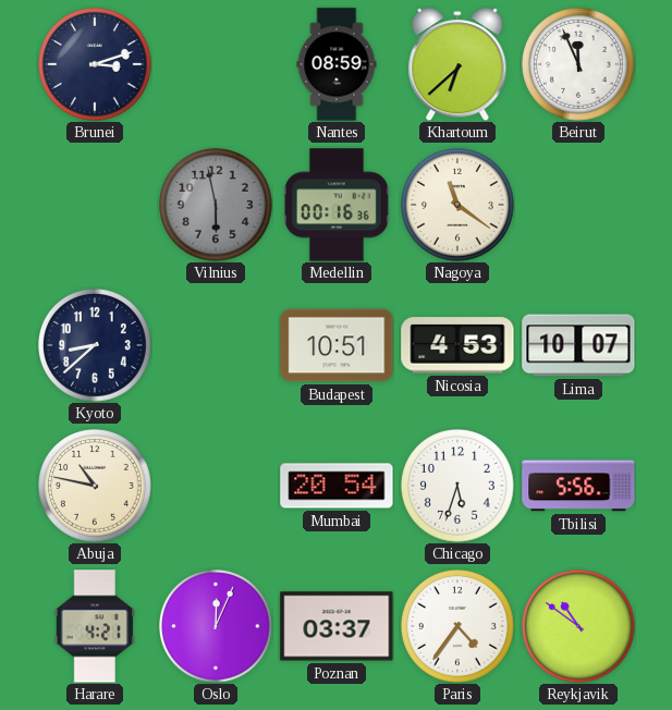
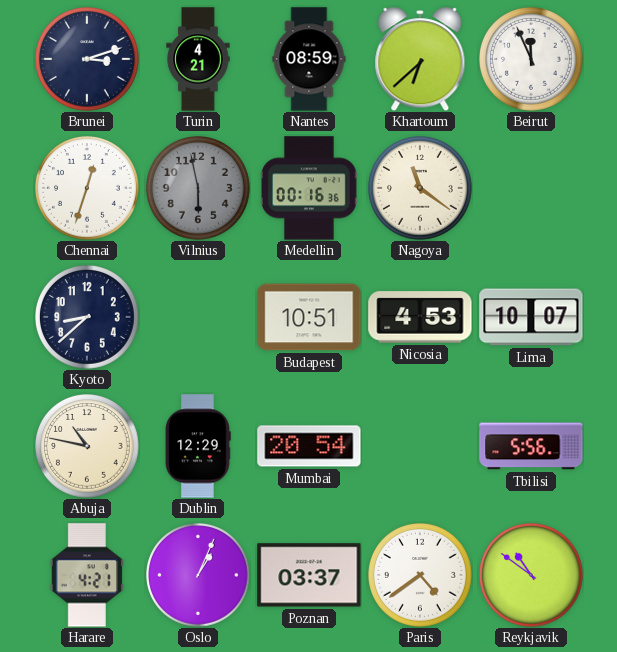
Turin: none -> 4:21
Chennai: none -> 12:33
Dublin: none -> 12:29
Chicago: 5:33 -> none
Oslo: 12:04 -> 1:04
Paris: 4:36 -> 4:39
